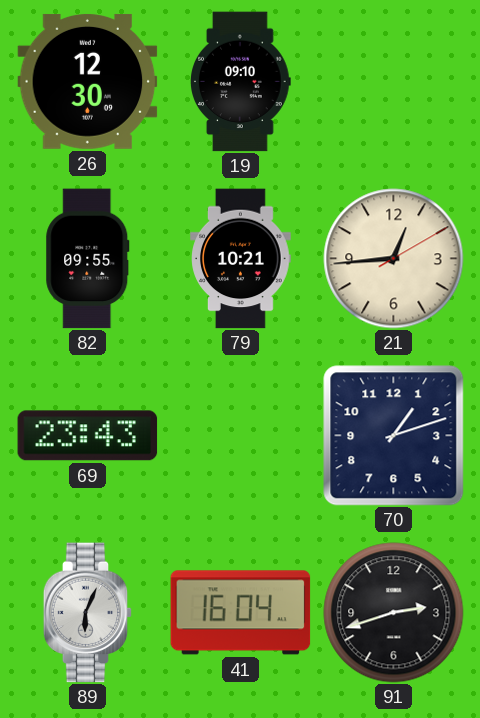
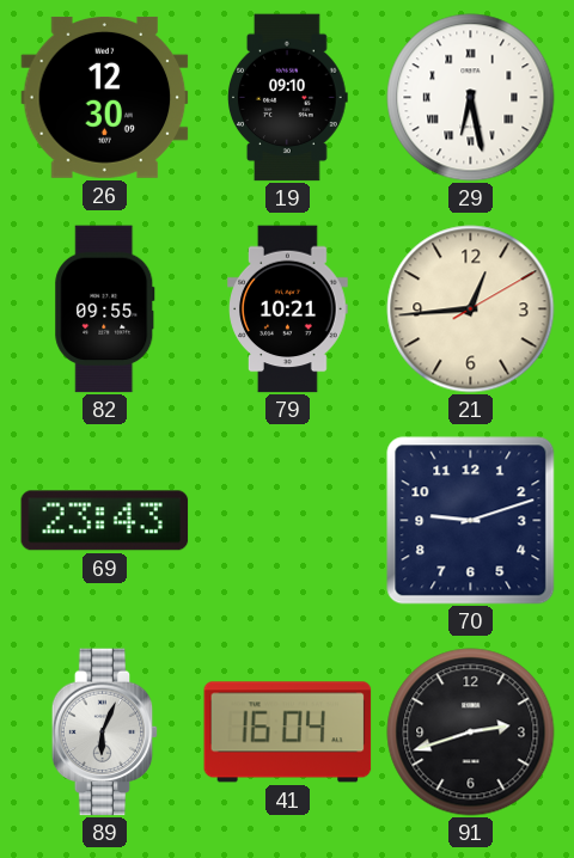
29: none -> 6:28
70: 1:12 -> 9:12
